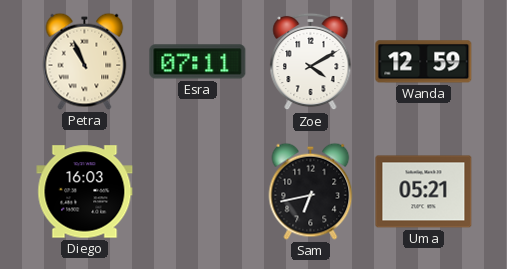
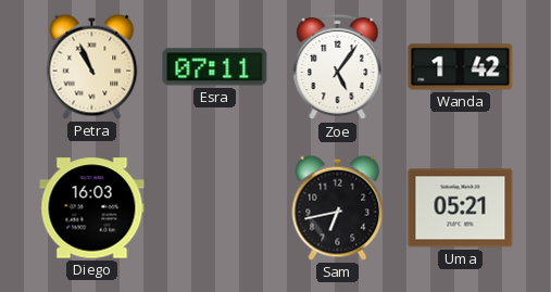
Zoe: 4:10 -> 5:06
Wanda: 12:59 -> 1:42
